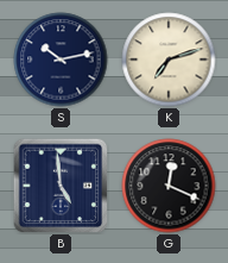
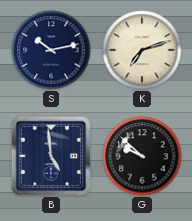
G: 12:19 -> 9:52
